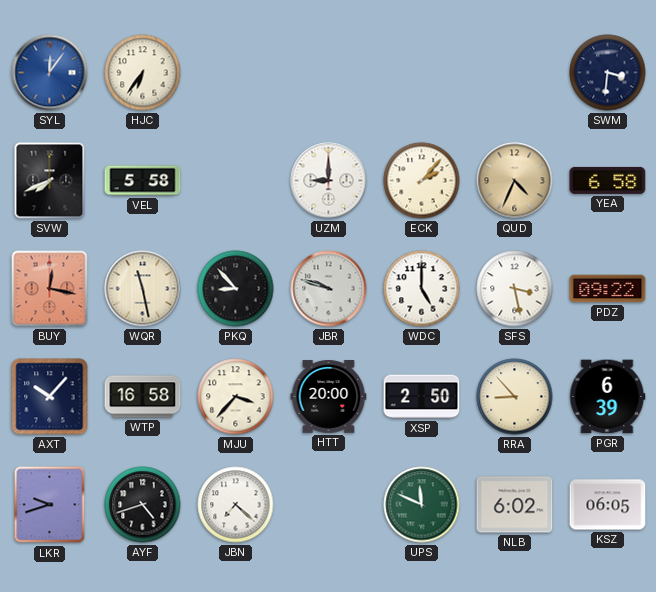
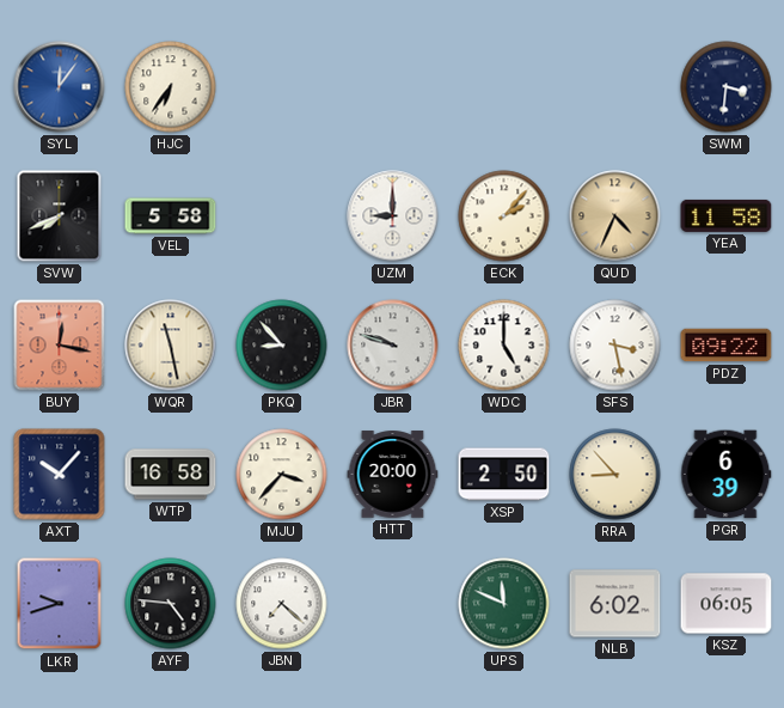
YEA: 6:58 -> 11:58
AYF: 4:42 -> 4:46
